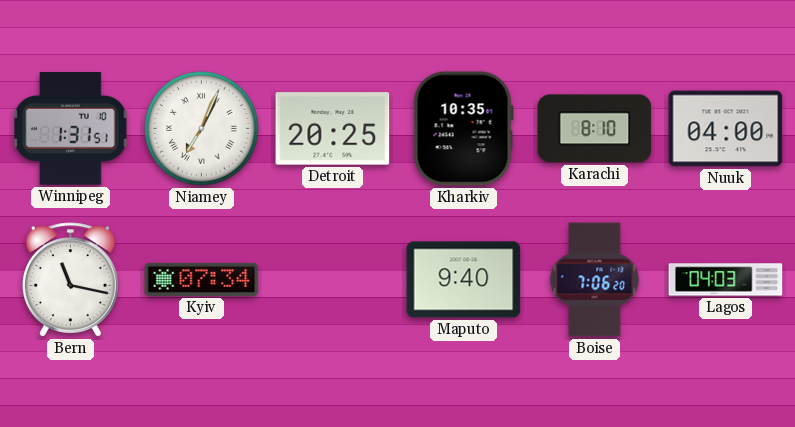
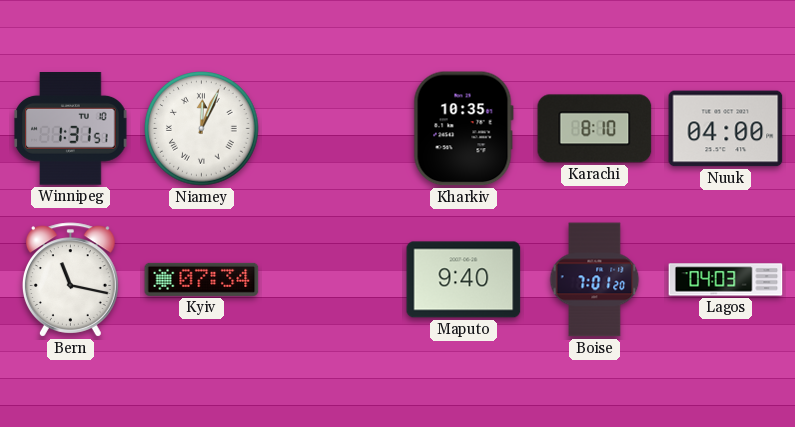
Niamey: 7:04 -> 12:04
Detroit: 20:25 -> none
Boise: 7:06 -> 7:01
